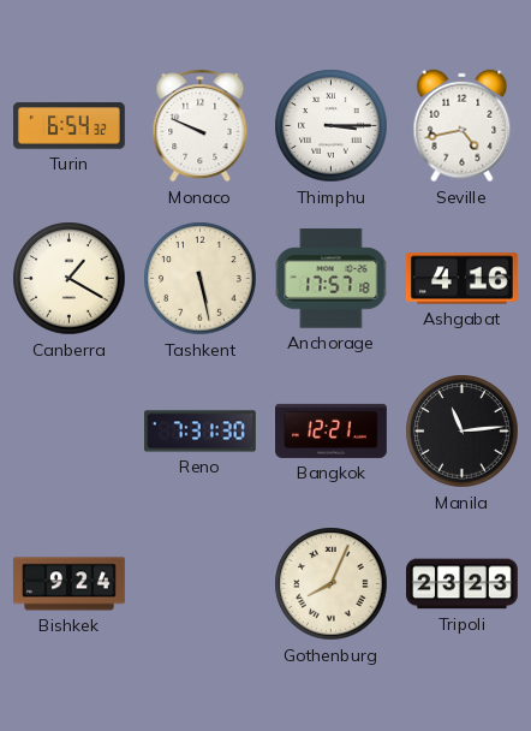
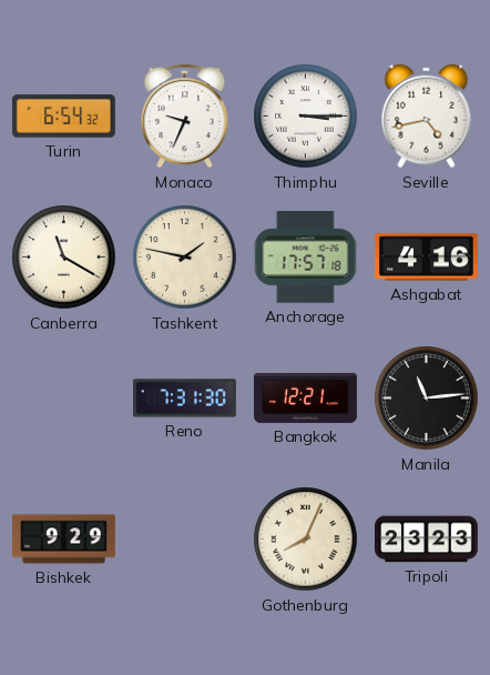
Monaco: 9:49 -> 9:34
Canberra: 1:20 -> 11:20
Tashkent: 5:28 -> 1:47
Bishkek: 9:24 -> 9:29
